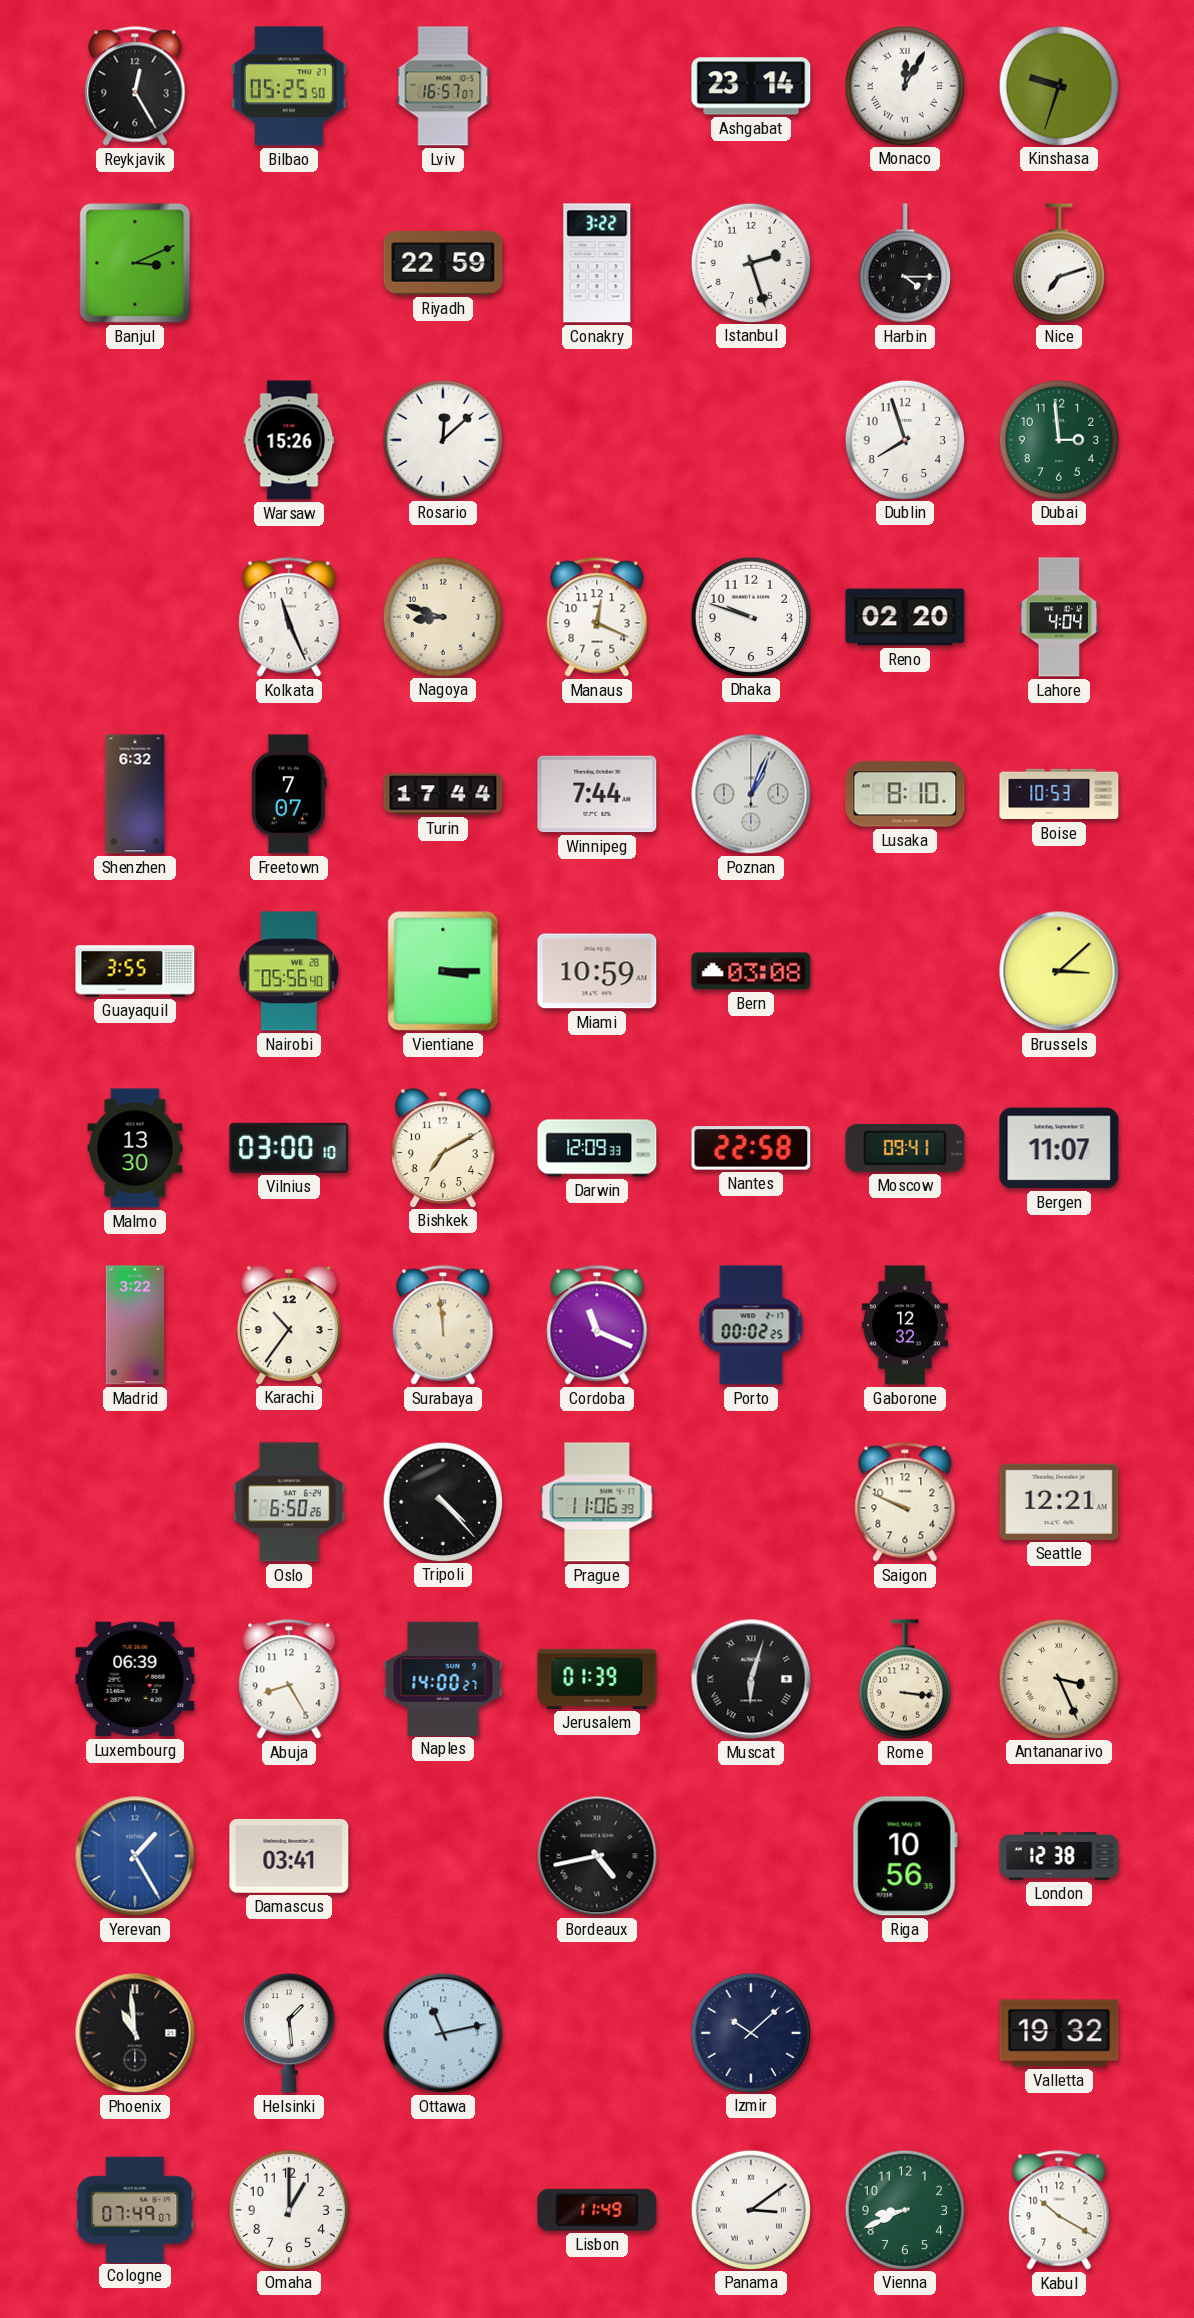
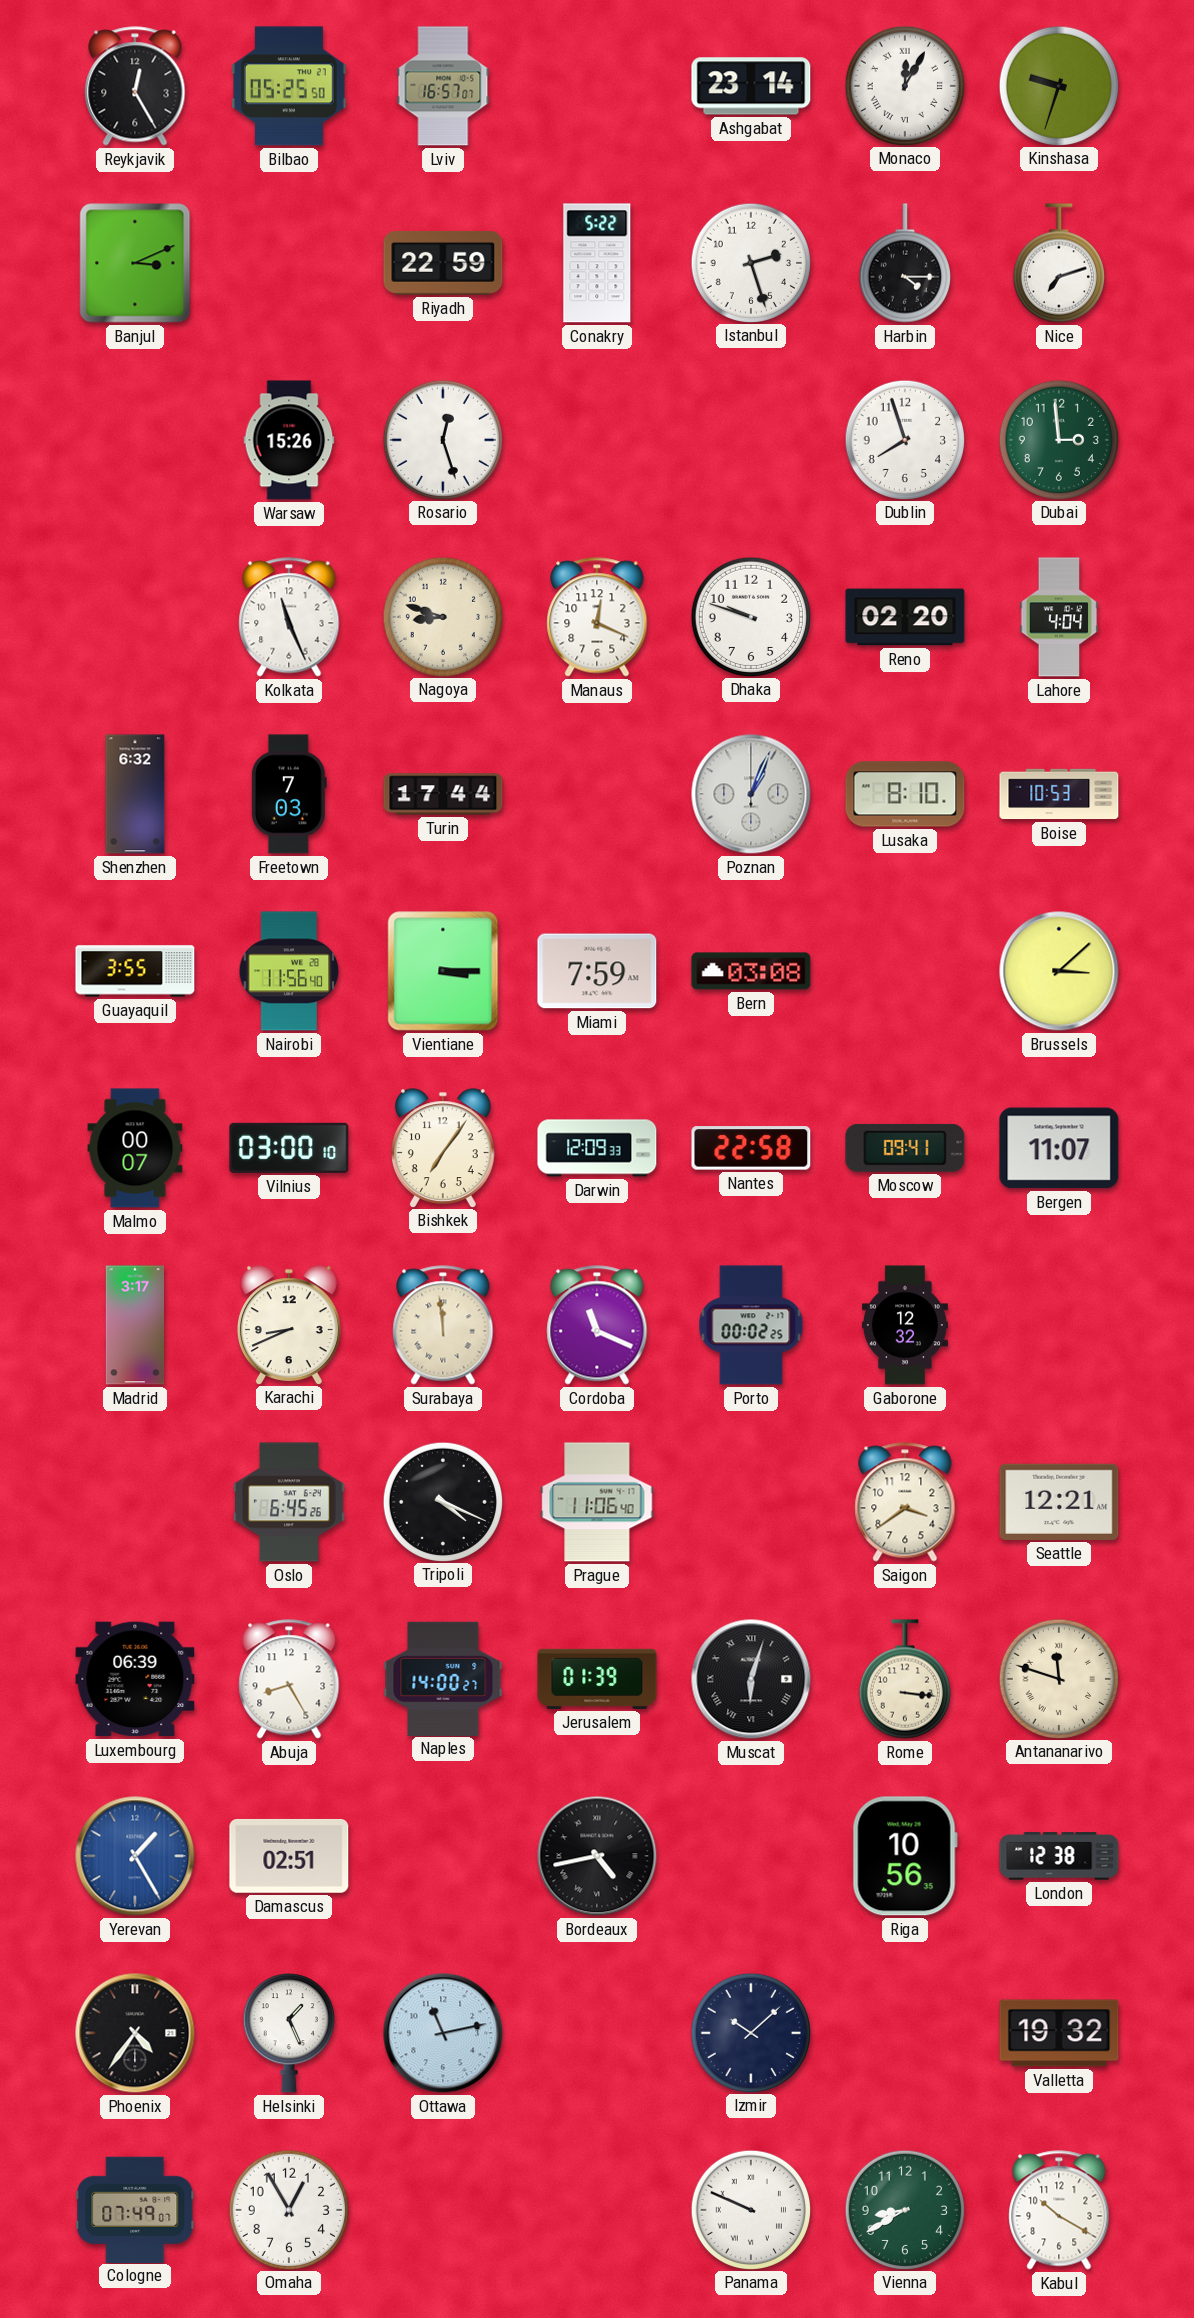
Conakry: 3:22 -> 5:22
Rosario: 12:08 -> 12:27
Freetown: 7:07 -> 7:03
Winnipeg: 7:44 -> none
Nairobi: 05:56 -> 11:56
Miami: 10:59 -> 7:59
Malmo: 13:30 -> 00:07
Bishkek: 7:10 -> 7:06
Madrid: 3:22 -> 3:17
Karachi: 10:36 -> 8:41
Oslo: 6:50 -> 6:45
Tripoli: 4:23 -> 4:19
Prague: 11:06:39 -> 11:06:40
Saigon: 9:49 -> 3:39
Antananarivo: 3:26 -> 11:48
Damascus: 03:41 -> 02:51
Phoenix: 10:59 -> 4:36
Helsinki: 1:29 -> 1:26
Omaha: 1:00 -> 12:55
Lisbon: 11:49 -> none
Panama: 3:09 -> 9:49
Vienna: 8:41 -> 8:40
